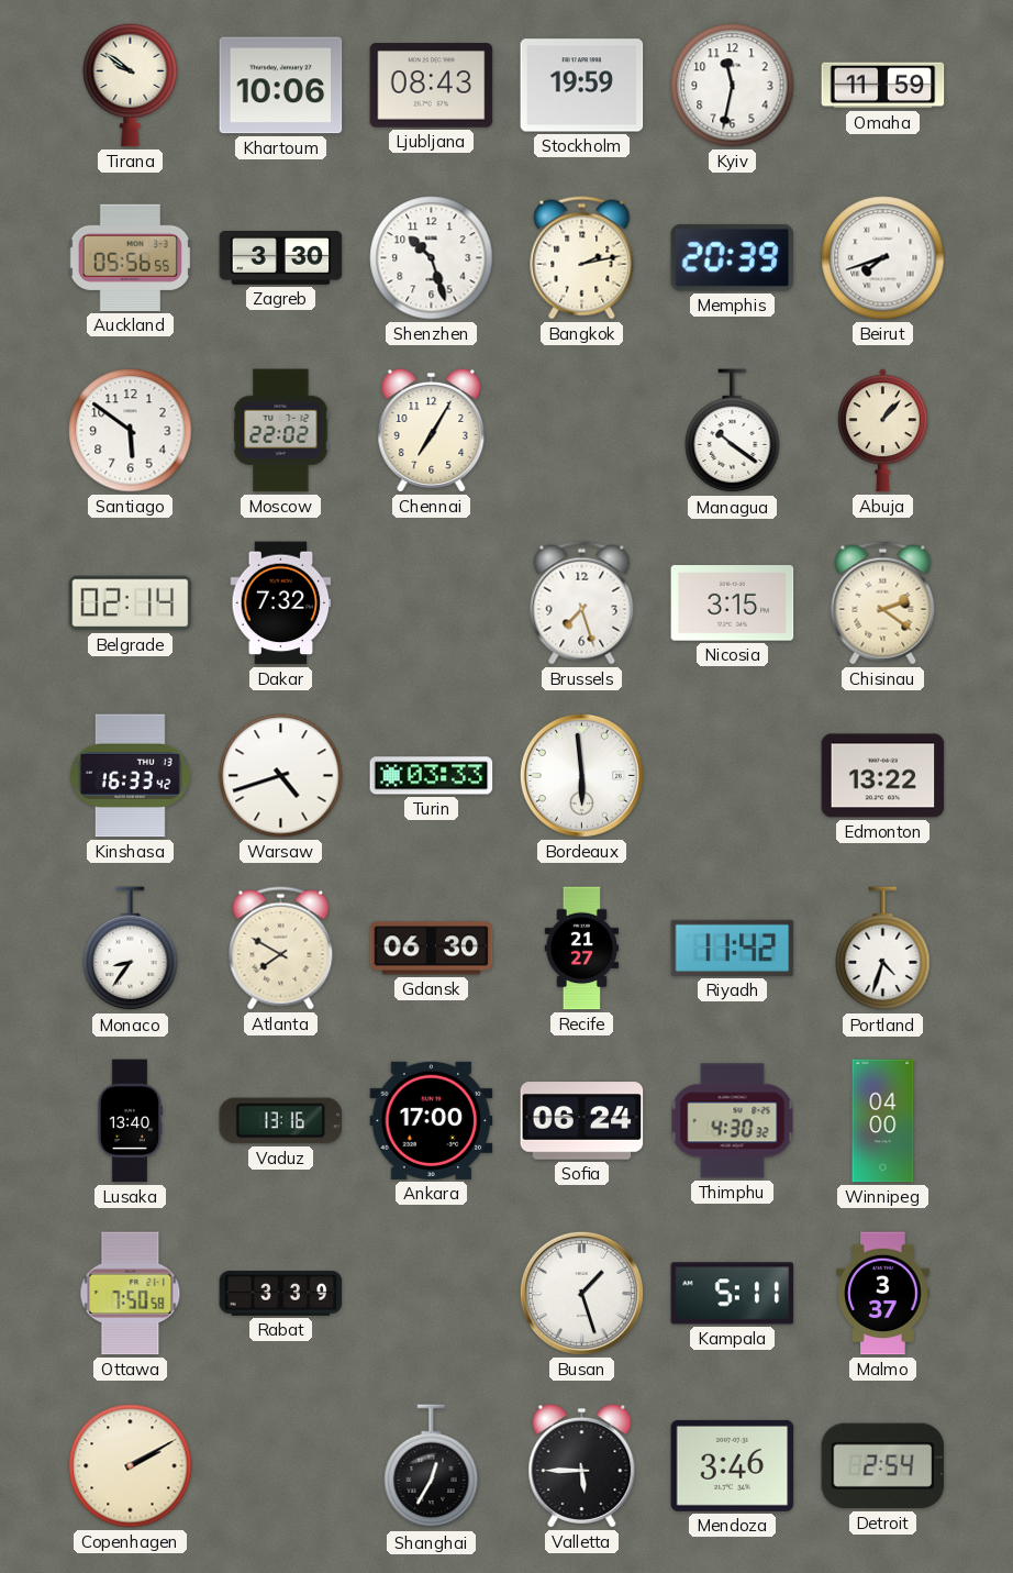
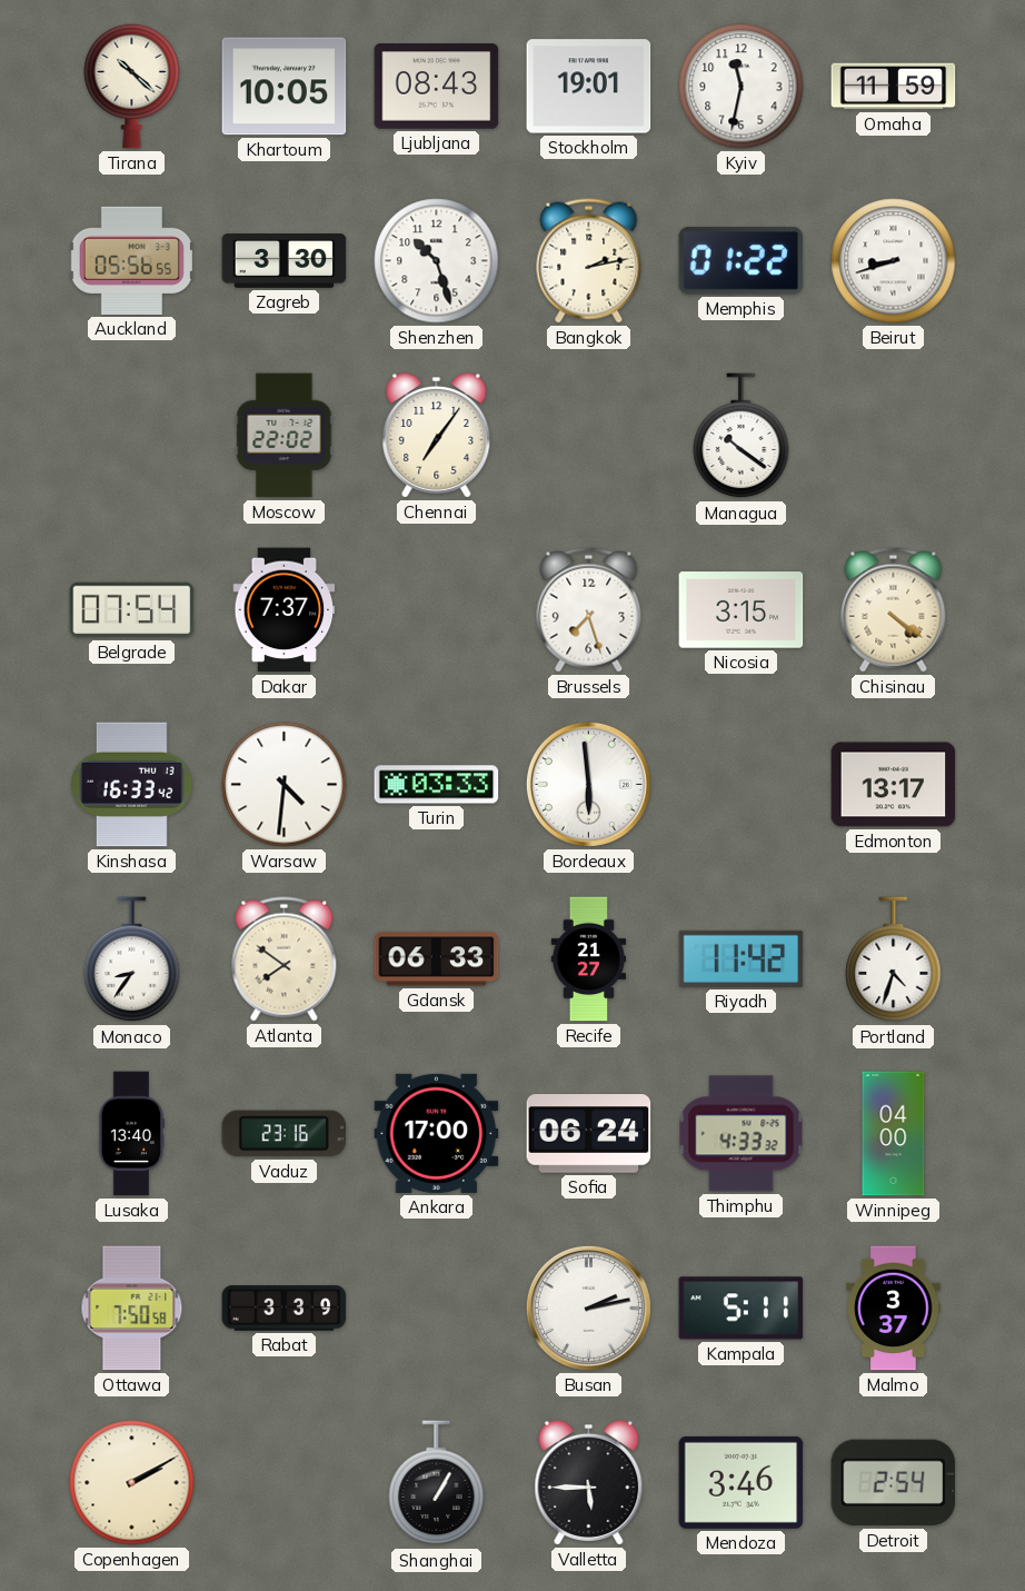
Tirana: 9:51 -> 10:22
Khartoum: 10:06 -> 10:05
Stockholm: 19:59 -> 19:01
Memphis: 20:39 -> 01:22
Beirut: 7:42 -> 8:42
Santiago: 5:51 -> none
Chennai: 7:05 -> 7:06
Abuja: 1:07 -> none
Belgrade: 02:14 -> 07:54
Dakar: 7:32 -> 7:37
Chisinau: 2:21 -> 4:21
Warsaw: 4:42 -> 4:31
Edmonton: 13:22 -> 13:17
Atlanta: 7:50 -> 7:51
Gdansk: 06:30 -> 06:33
Vaduz: 13:16 -> 23:16
Thimphu: 4:30 -> 4:33
Busan: 1:27 -> 2:13
Shanghai: 12:35 -> 1:05
